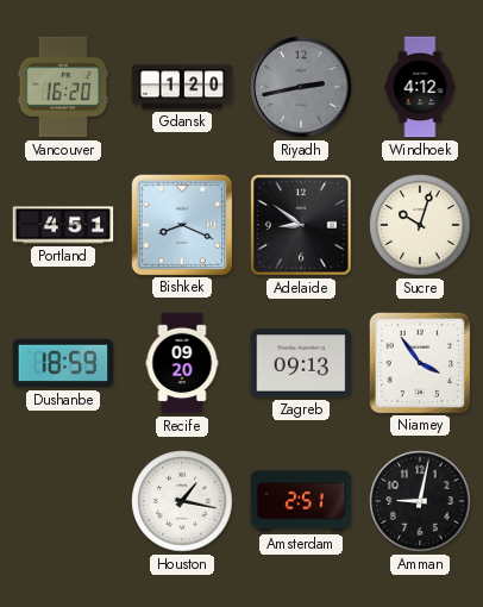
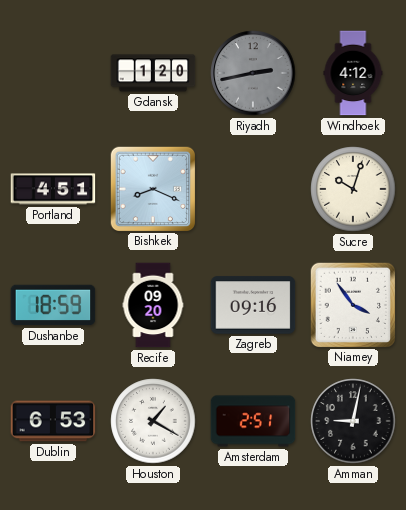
Vancouver: 16:20 -> none
Adelaide: 8:51 -> none
Zagreb: 09:13 -> 09:16
Dublin: none -> 6:53
Houston: 1:17 -> 1:20
